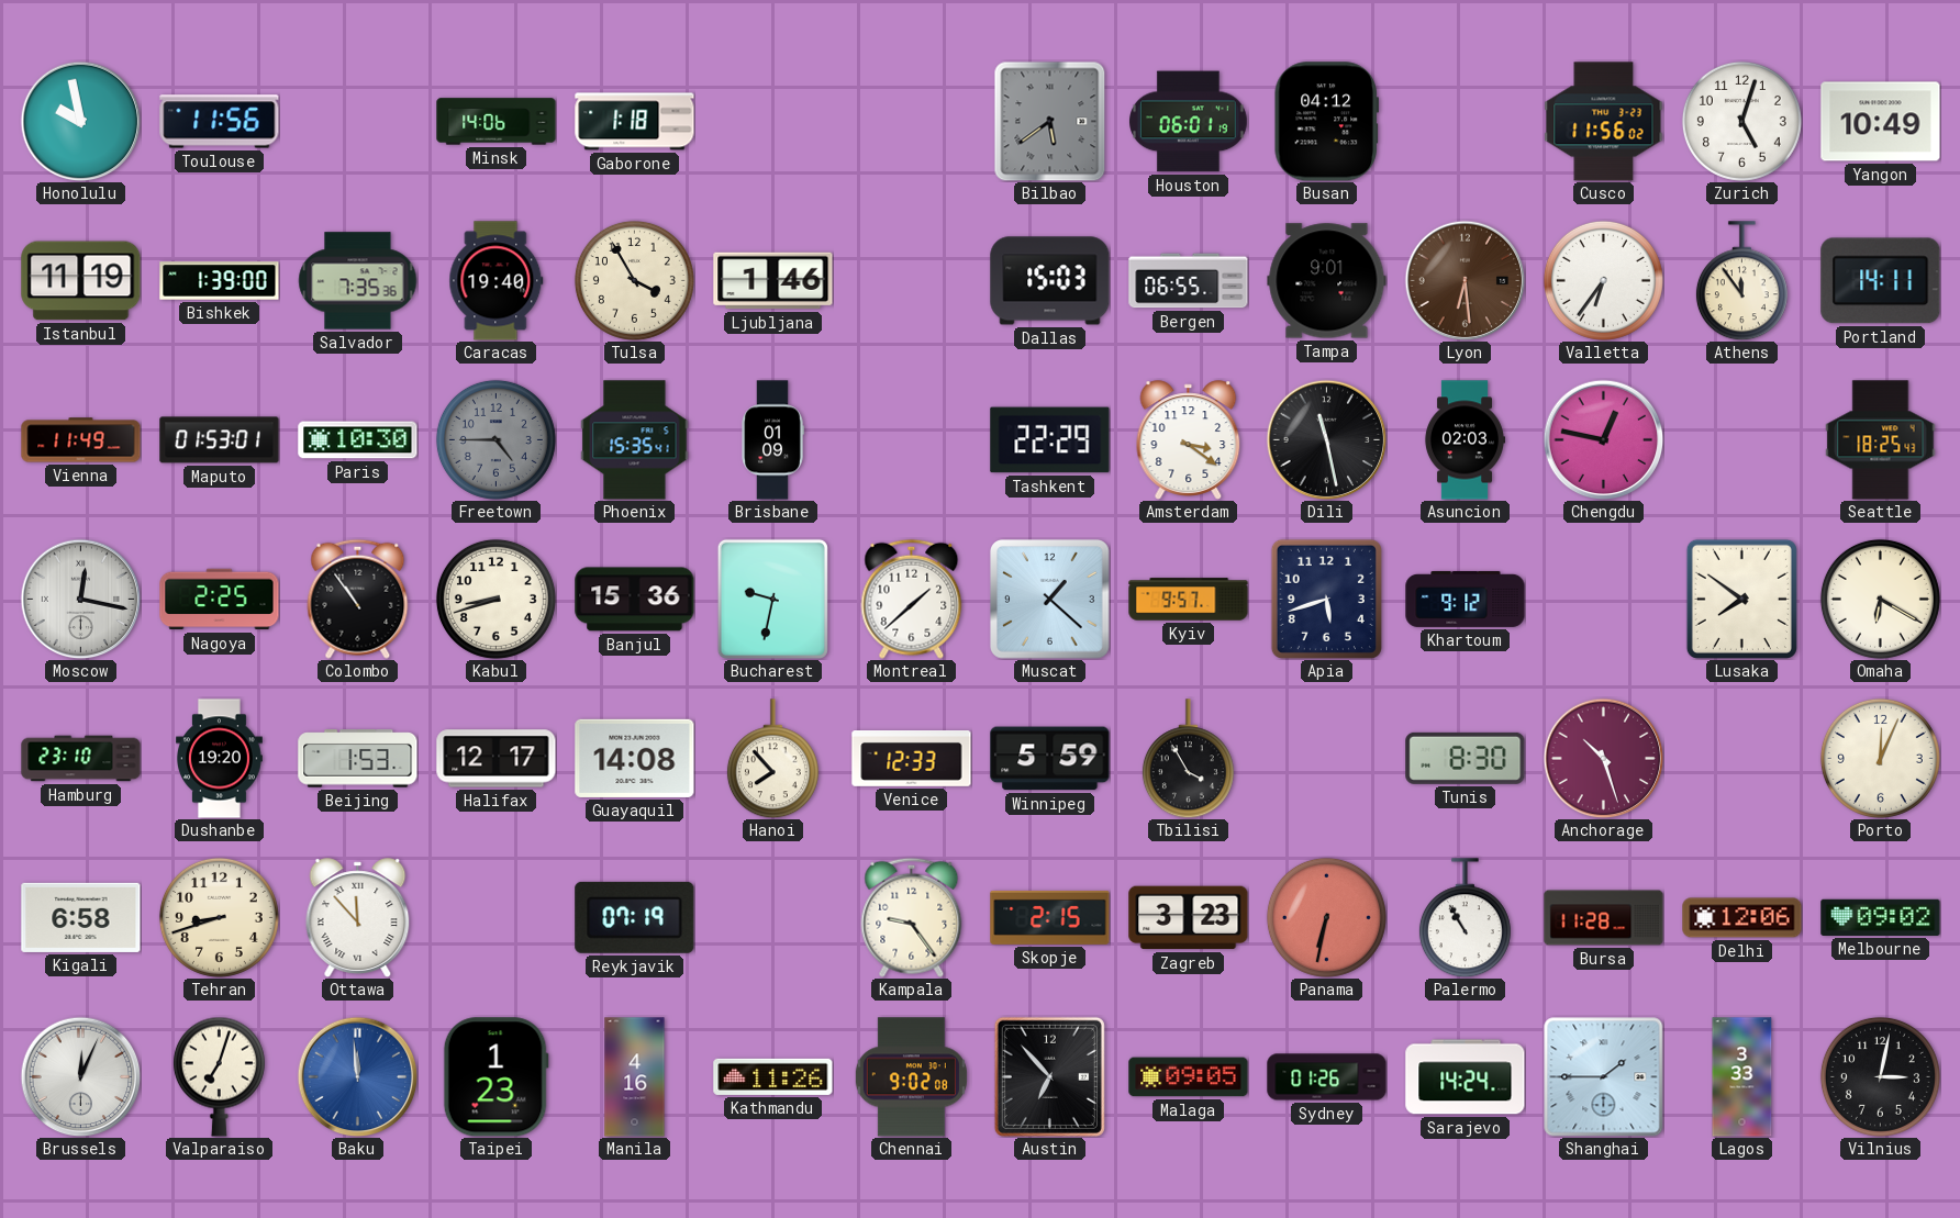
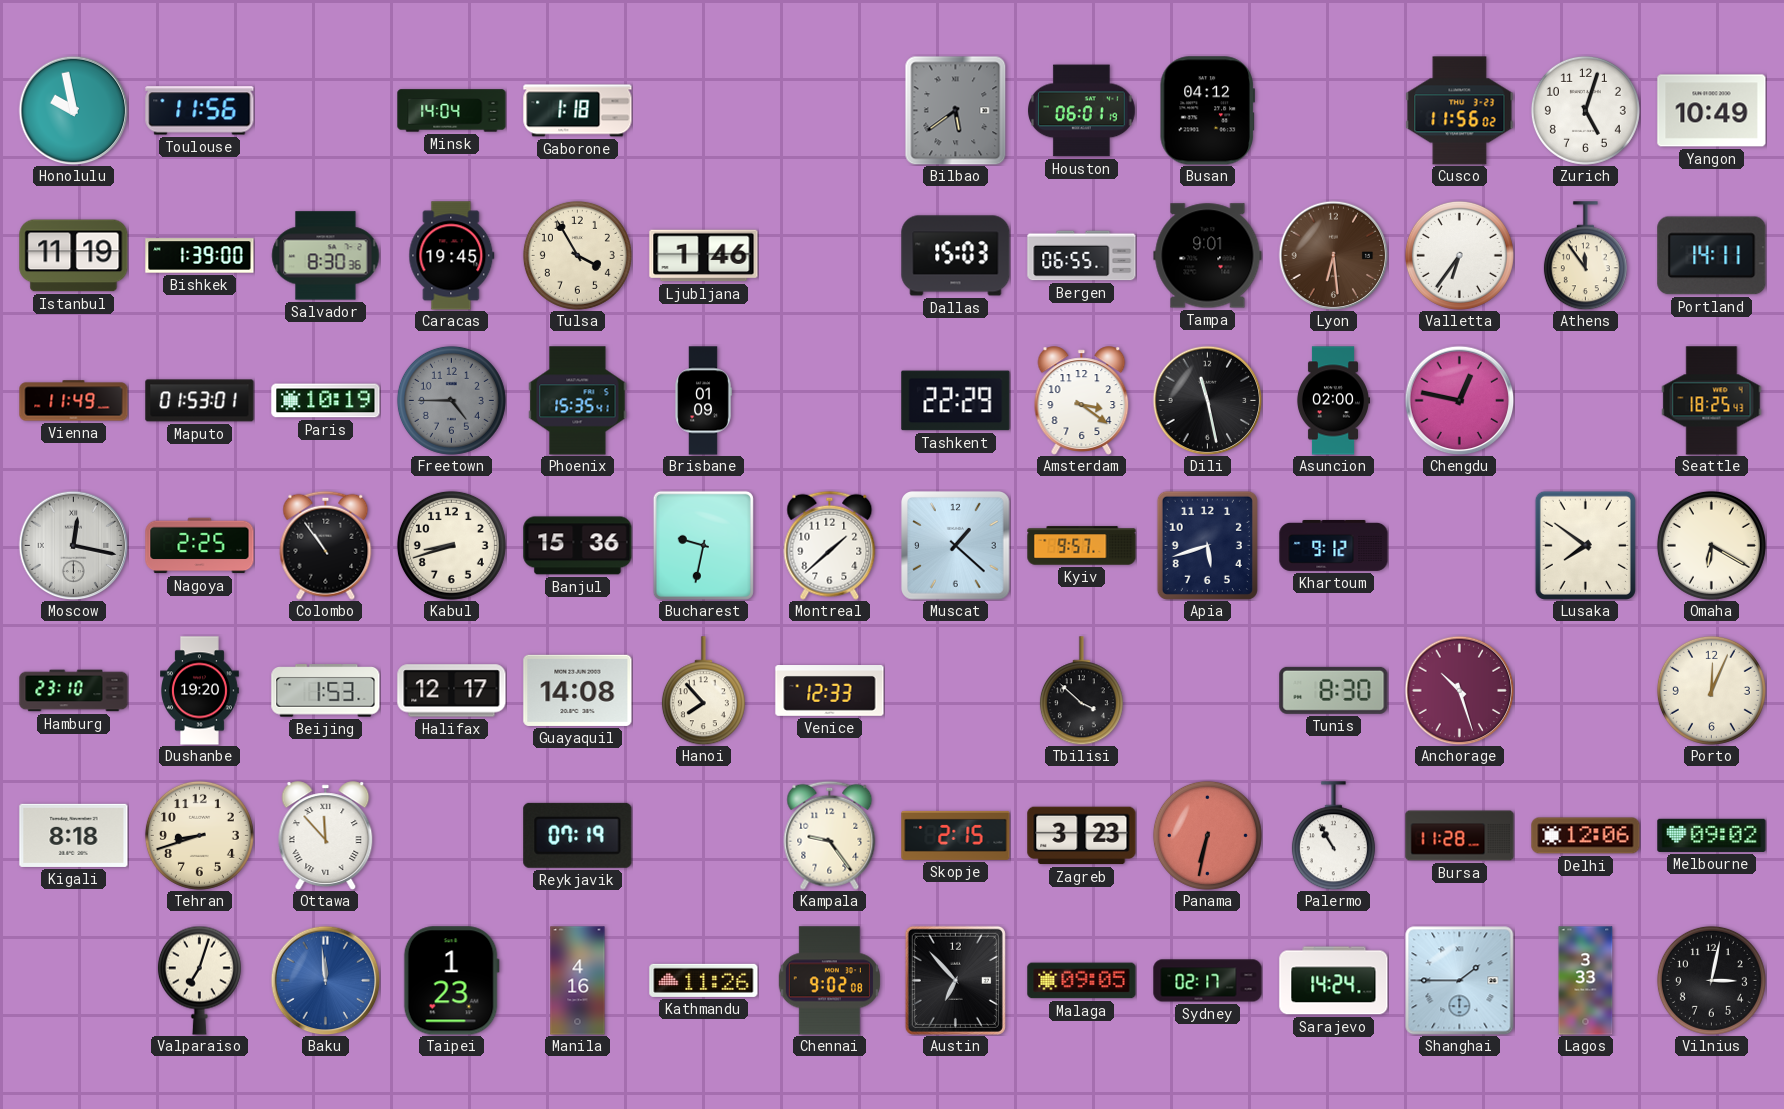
Minsk: 14:06 -> 14:04
Salvador: 7:35 -> 8:30
Caracas: 19:40 -> 19:45
Paris: 10:30 -> 10:19
Asuncion: 02:03 -> 02:00
Winnipeg: 5:59 -> none
Tbilisi: 3:55 -> 3:52
Kigali: 6:58 -> 8:18
Brussels: 12:04 -> none
Sydney: 01:26 -> 02:17
